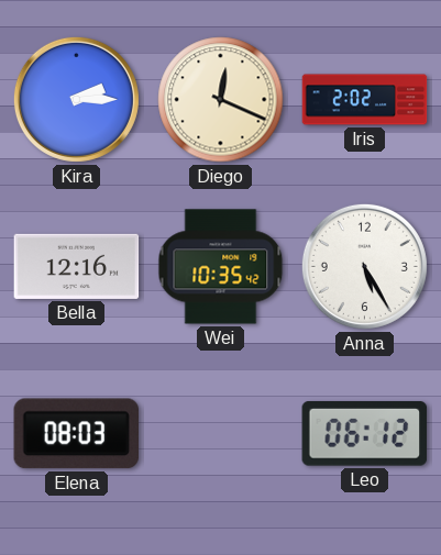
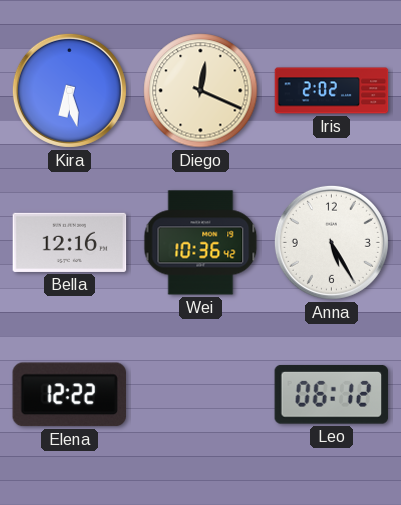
Kira: 2:15 -> 6:28
Wei: 10:35 -> 10:36
Elena: 08:03 -> 12:22
